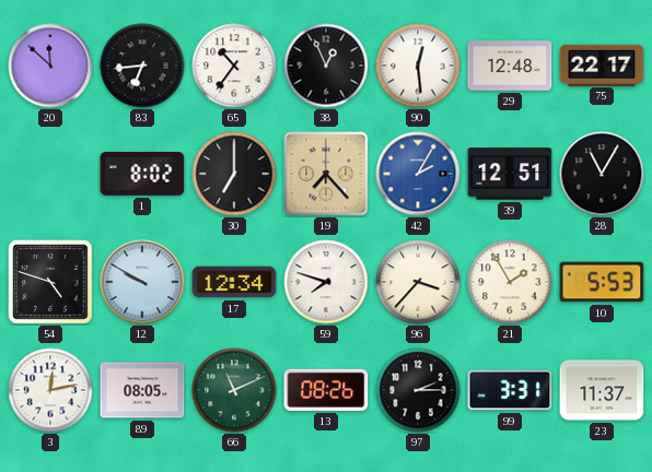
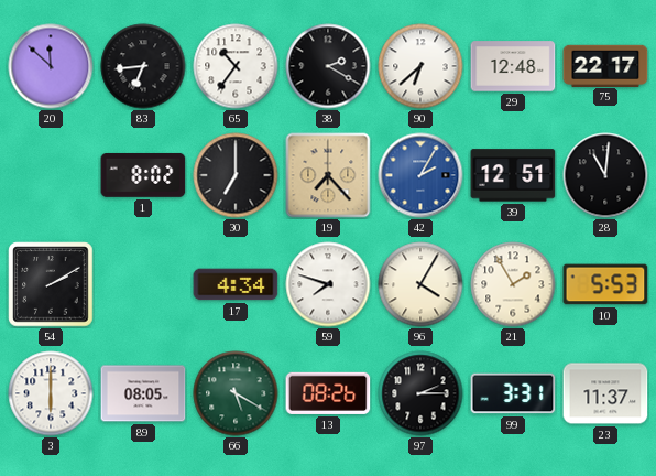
38: 12:56 -> 2:20
90: 12:29 -> 6:38
28: 11:05 -> 11:01
54: 4:48 -> 2:10
12: 9:50 -> none
17: 12:34 -> 4:34
96: 3:37 -> 4:05
3: 12:13 -> 6:00
66: 11:11 -> 5:20
